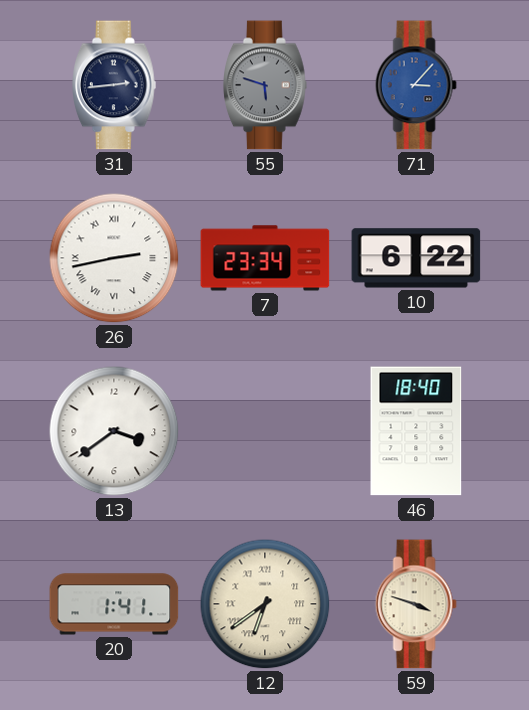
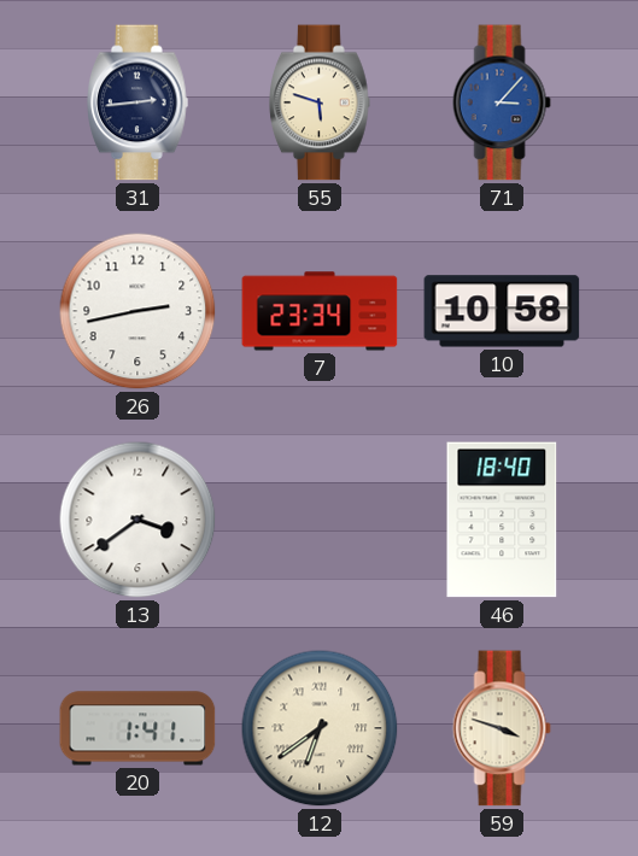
55 dial: grey -> cream
26 numerals: Roman -> Arabic
10: 6:22 -> 10:58
